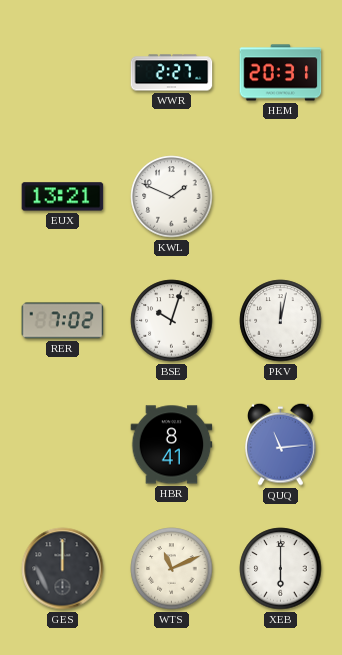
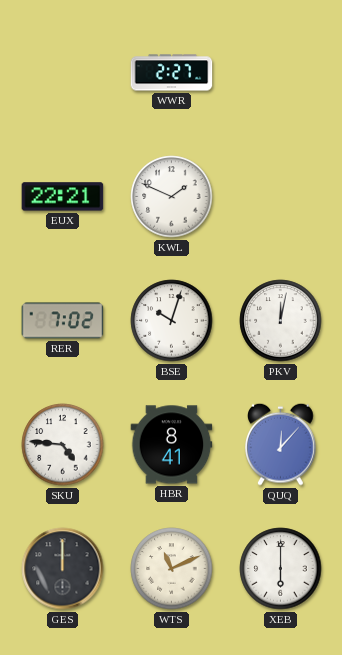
HEM: 20:31 -> none
EUX: 13:21 -> 22:21
SKU: none -> 4:46
QUQ: 11:14 -> 12:07
